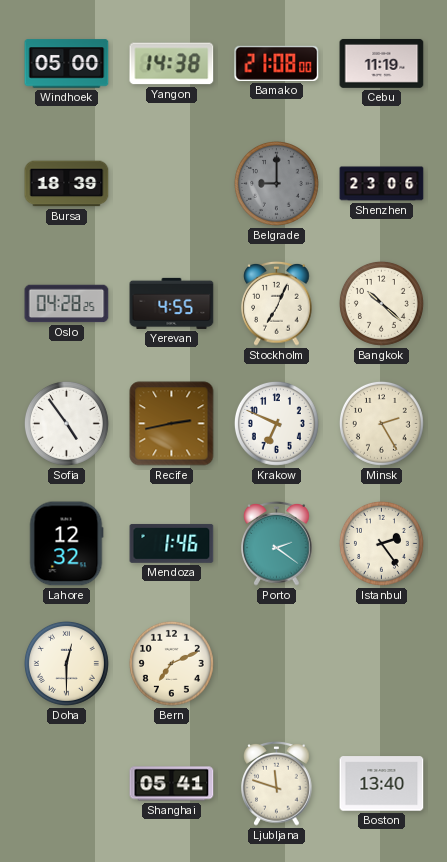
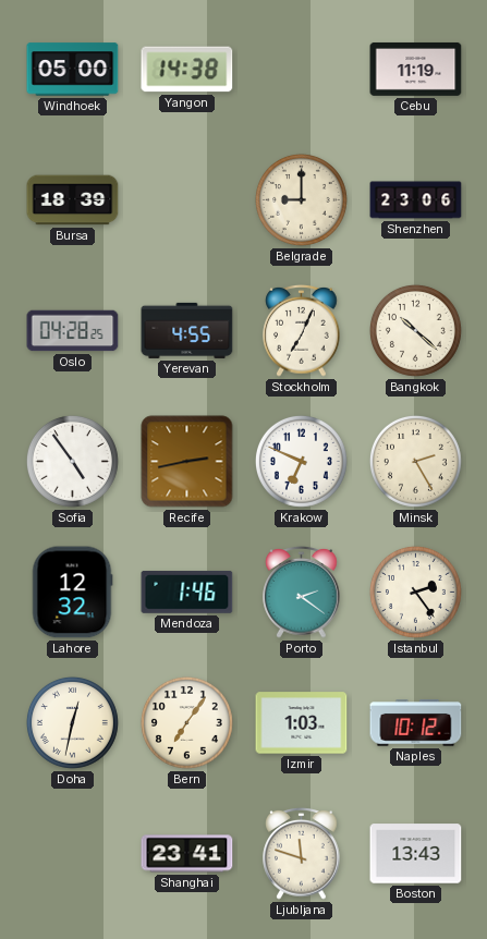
Bamako: 21:08 -> none
Belgrade dial: grey -> cream
Doha: 12:30 -> 12:32
Bern: 7:11 -> 7:06
Izmir: none -> 1:03
Naples: none -> 10:12
Shanghai: 05:41 -> 23:41
Boston: 13:40 -> 13:43
